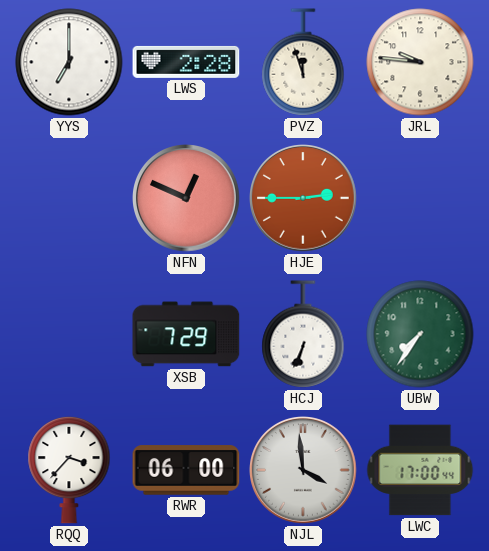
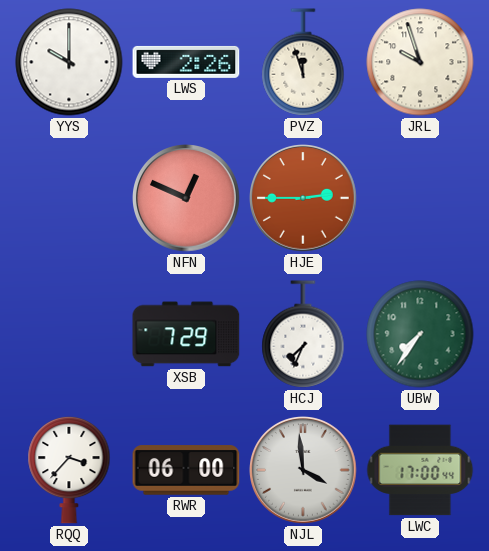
YYS: 7:00 -> 10:00
LWS: 2:28 -> 2:26
JRL: 9:46 -> 9:57
HCJ: 6:34 -> 7:34
